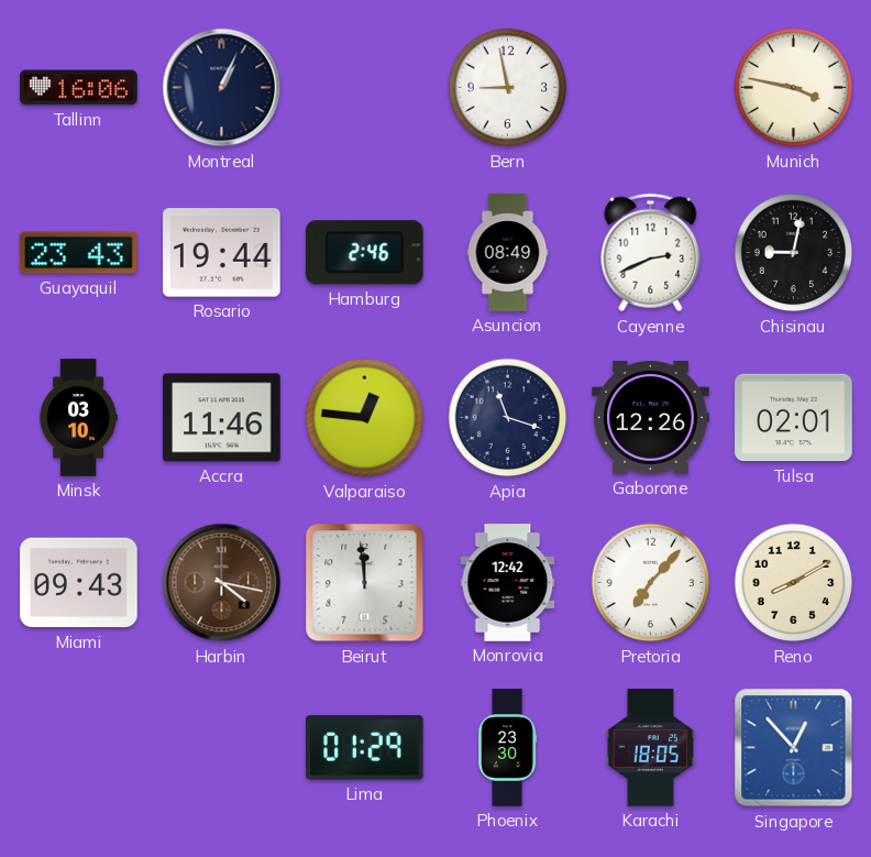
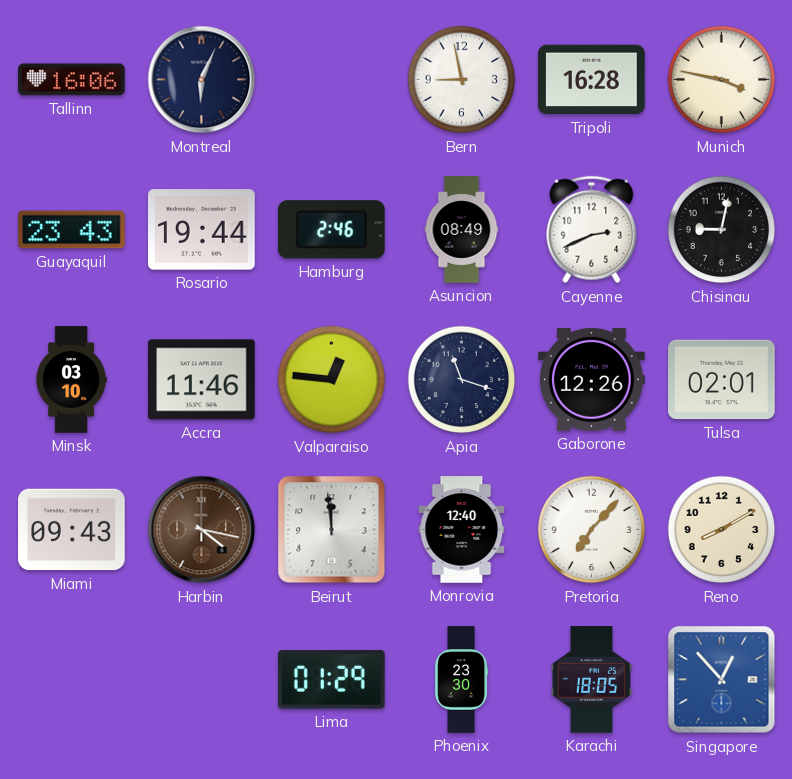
Montreal: 1:04 -> 6:04
Tripoli: none -> 16:28
Monrovia: 12:42 -> 12:40
